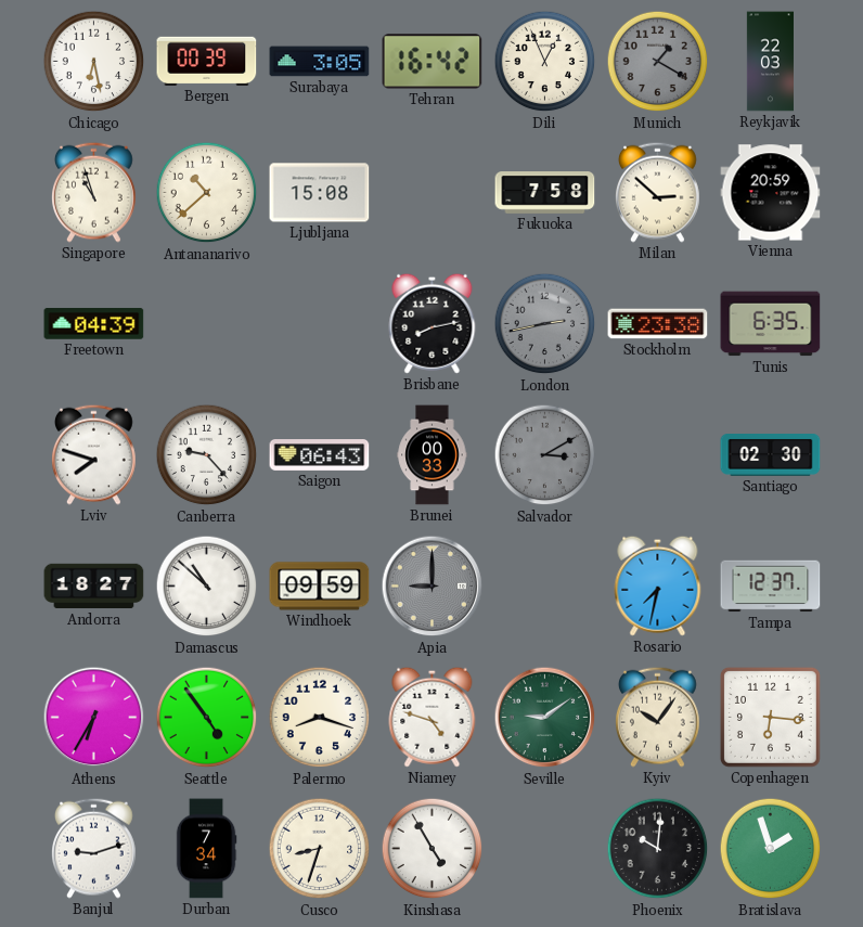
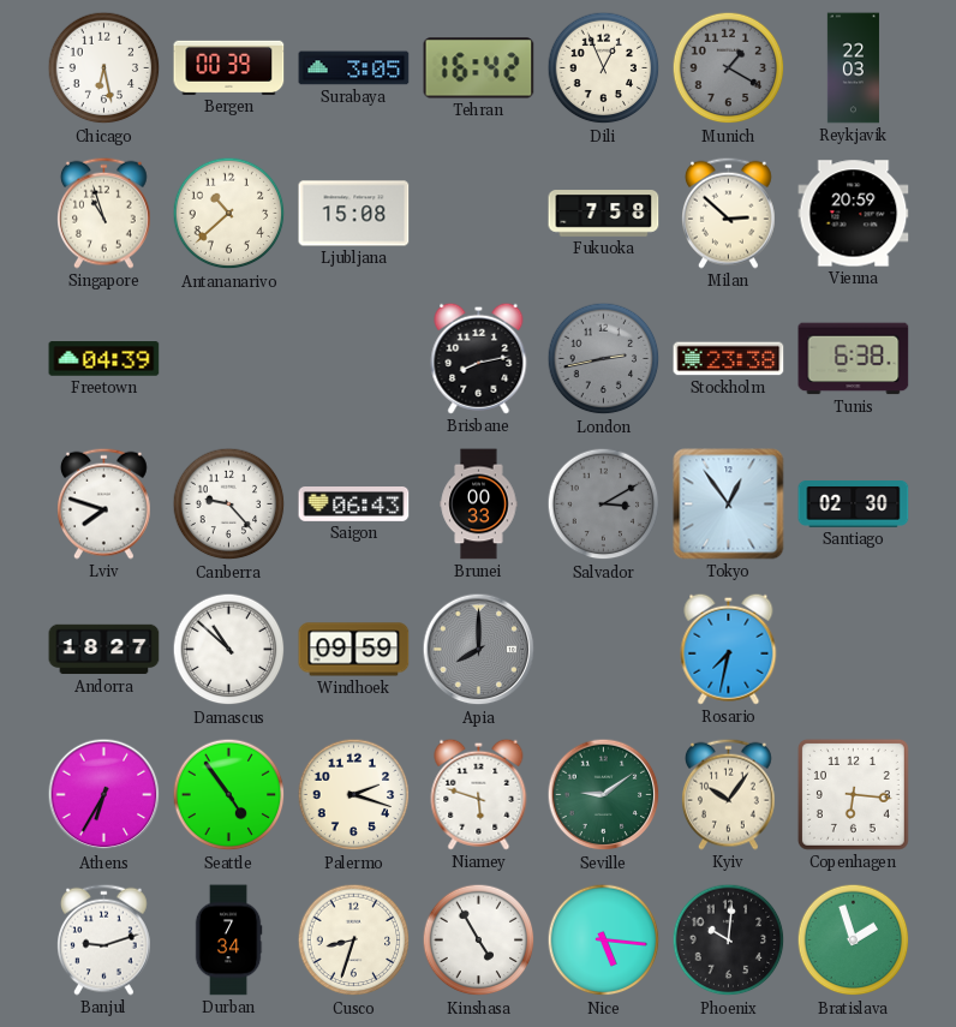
Tunis: 6:35 -> 6:38
Tokyo: none -> 12:54
Apia: 9:00 -> 8:00
Tampa: 12:37 -> none
Palermo: 8:18 -> 2:18
Niamey: 4:48 -> 5:48
Nice: none -> 5:16
